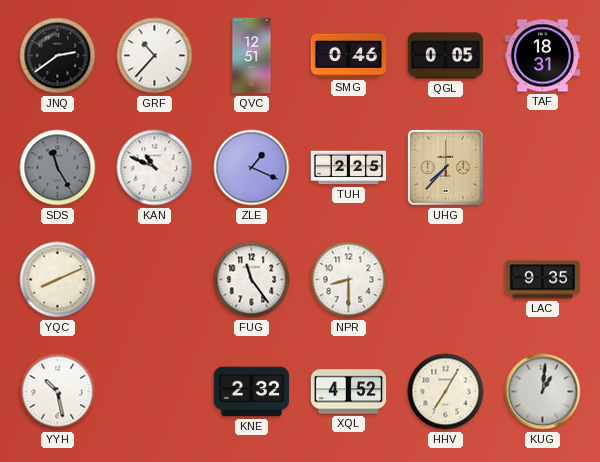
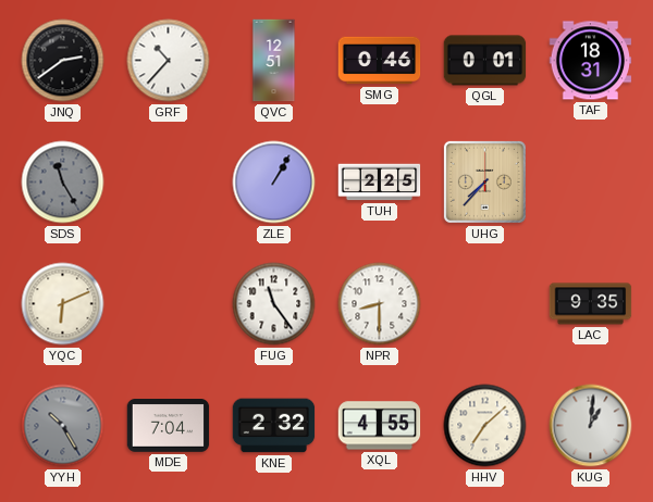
QGL: 0:05 -> 0:01
KAN: 10:49 -> none
ZLE: 1:19 -> 1:05
YQC: 8:11 -> 6:11
YYH: 10:28 -> 10:25
YYH dial: white -> grey
MDE: none -> 7:04
XQL: 4:52 -> 4:55
HHV: 7:05 -> 7:08
